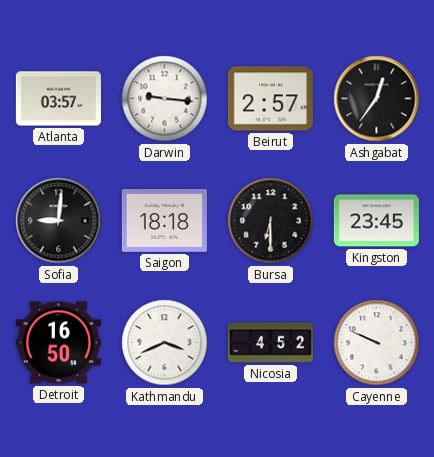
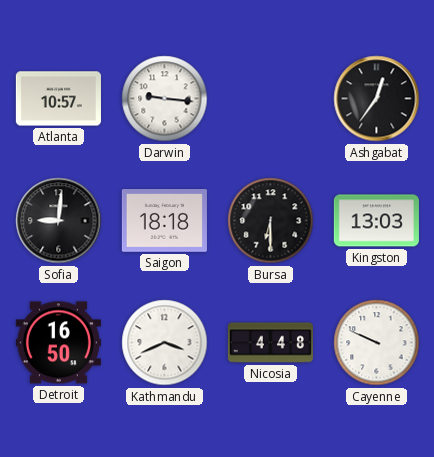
Atlanta: 03:57 -> 10:57
Beirut: 2:57 -> none
Kingston: 23:45 -> 13:03
Nicosia: 4:52 -> 4:48
